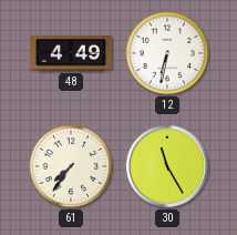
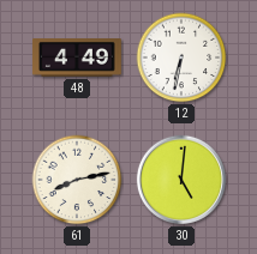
61: 7:36 -> 8:13
30: 11:25 -> 5:01
